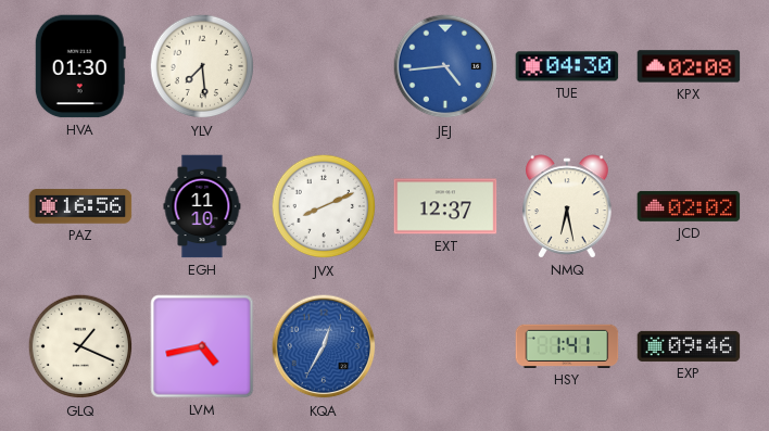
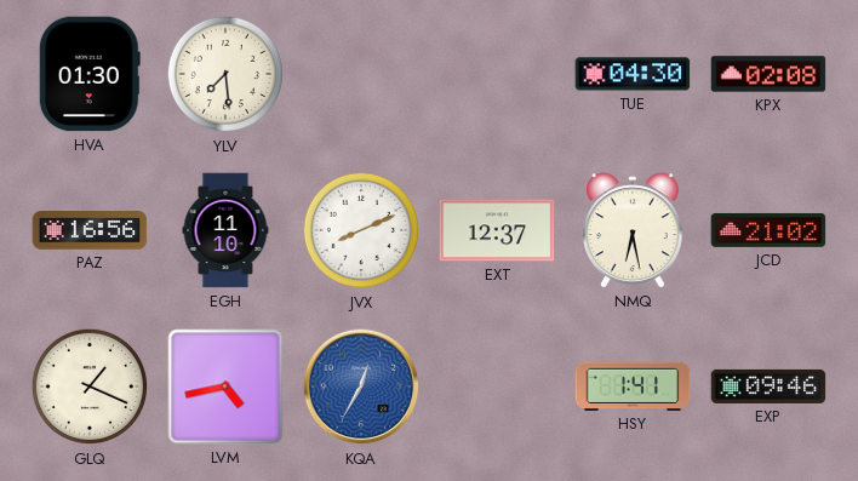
JEJ: 4:44 -> none
JCD: 02:02 -> 21:02
